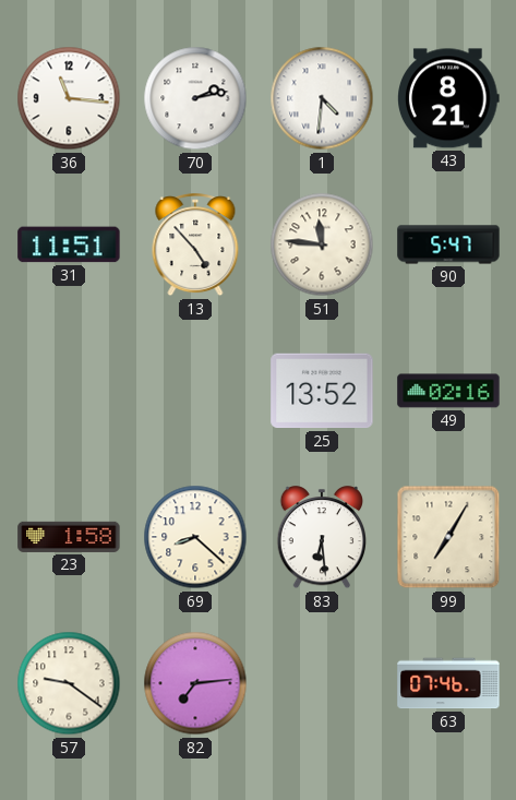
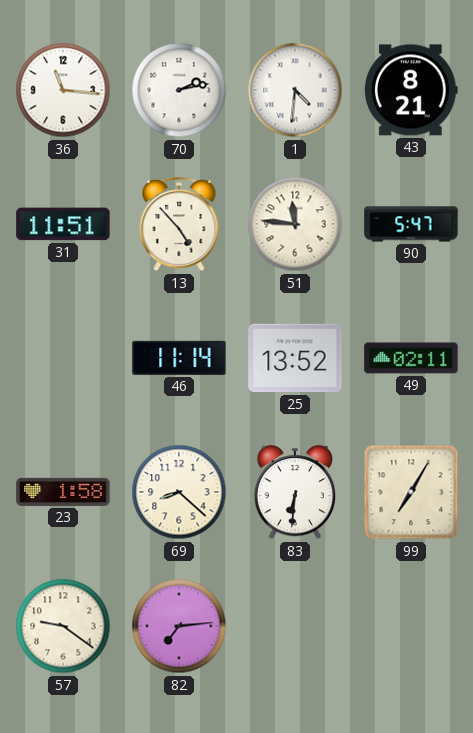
46: none -> 11:14
49: 02:16 -> 02:11
83: 6:29 -> 6:31
63: 07:46 -> none
